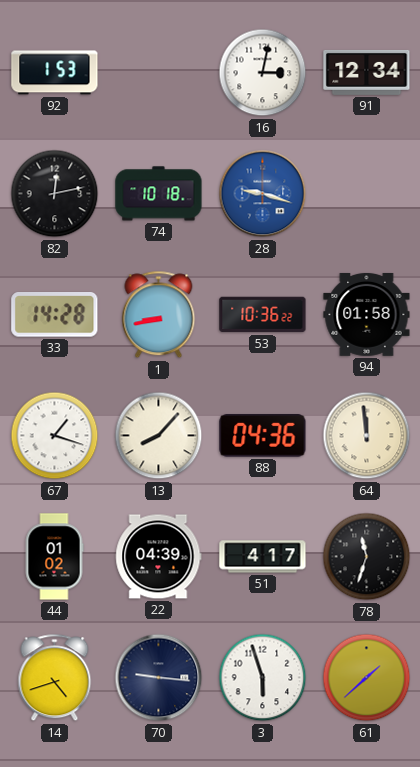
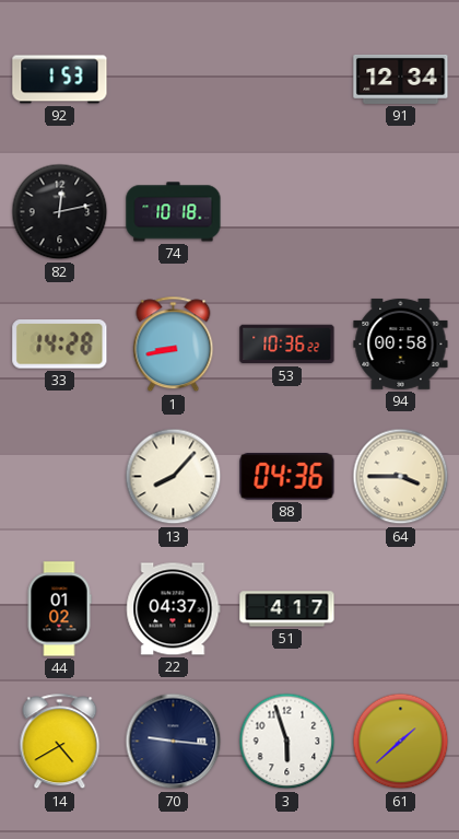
16: 3:02 -> none
28: 9:18 -> none
94: 01:58 -> 00:58
67: 1:18 -> none
64: 11:59 -> 3:45
22: 04:39 -> 04:37
78: 11:33 -> none
14: 4:42 -> 4:40
